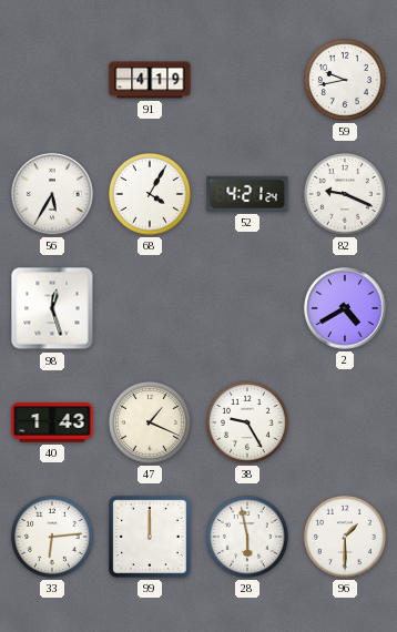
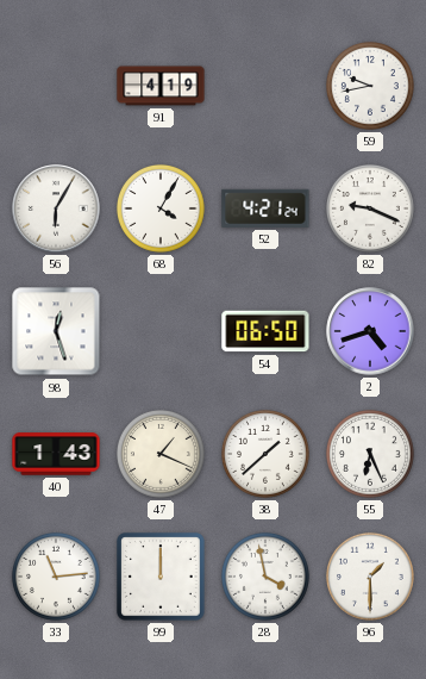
56: 5:35 -> 6:05
54: none -> 06:50
2: 4:40 -> 4:42
38: 9:25 -> 1:38
55: none -> 6:26
33: 6:14 -> 11:14
28: 5:58 -> 3:58
